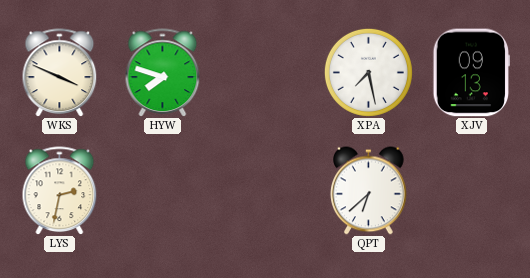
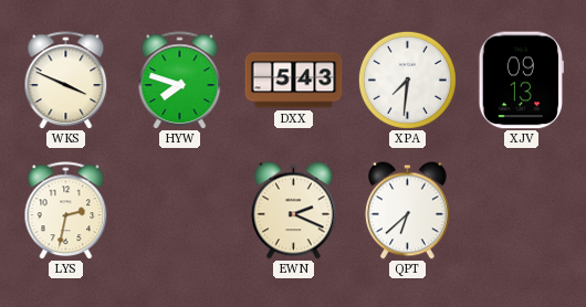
DXX: none -> 5:43
XPA: 7:28 -> 7:31
EWN: none -> 2:19
